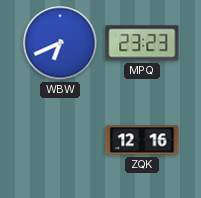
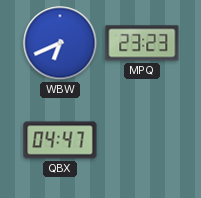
QBX: none -> 04:47
ZQK: 12:16 -> none
